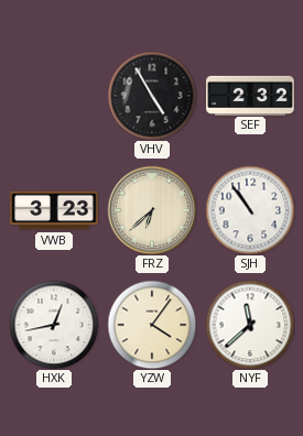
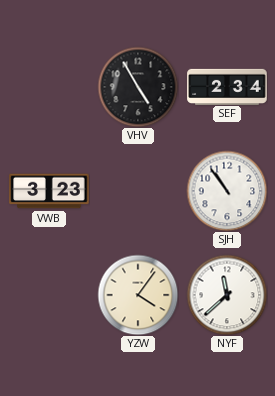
SEF: 2:32 -> 2:34
FRZ: 6:38 -> none
HXK: 12:43 -> none
